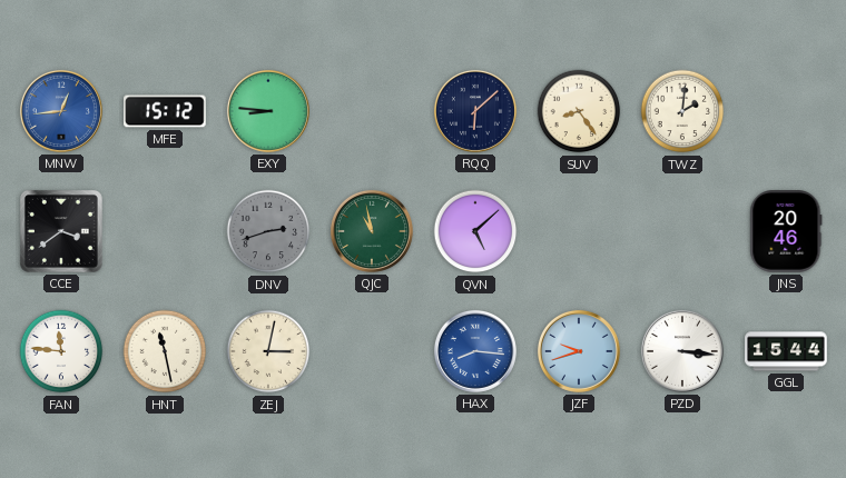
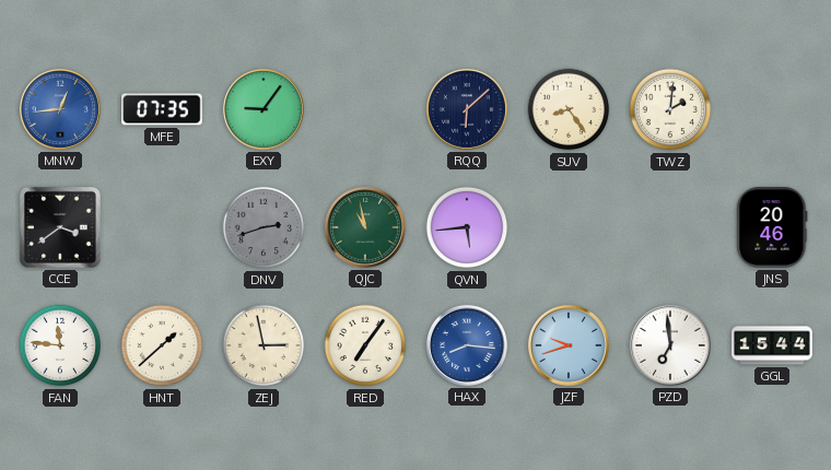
MFE: 15:12 -> 07:35
EXY: 8:46 -> 9:06
QVN: 5:08 -> 5:44
HNT: 11:28 -> 1:38
ZEJ: 3:02 -> 2:58
RED: none -> 7:06
PZD: 3:16 -> 6:59
